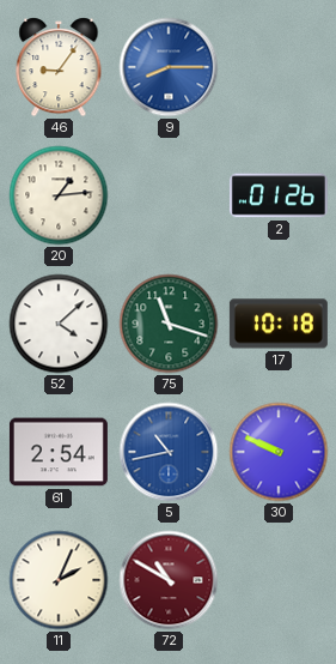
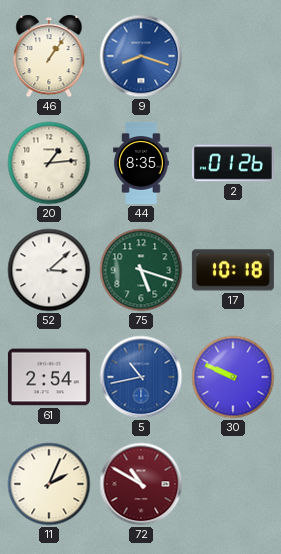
46: 9:06 -> 1:06
9: 8:15 -> 8:18
44: none -> 8:35
52: 4:08 -> 3:08
75: 11:18 -> 5:18
